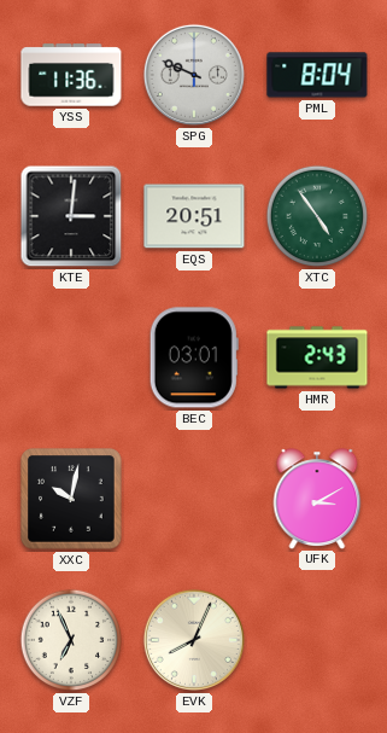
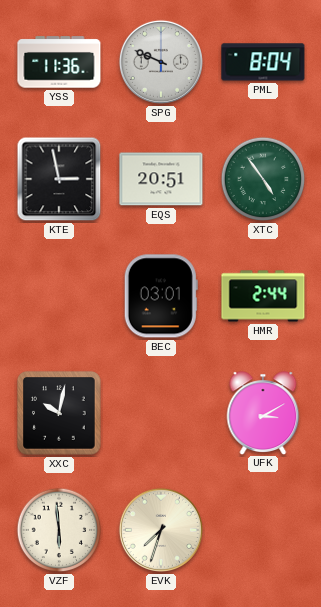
KTE: 3:01 -> 2:58
HMR: 2:43 -> 2:44
VZF: 6:56 -> 5:59
EVK: 8:04 -> 7:33
